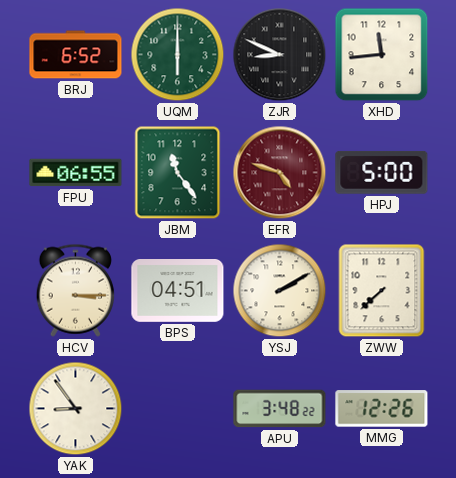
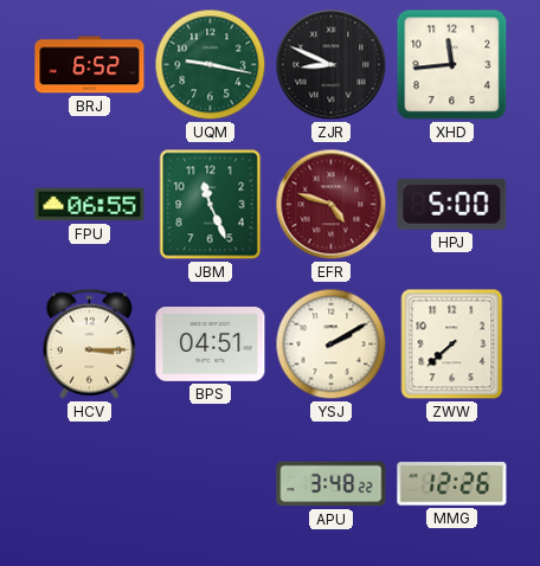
UQM: 6:00 -> 9:17
JBM: 11:24 -> 11:26
YAK: 8:54 -> none
